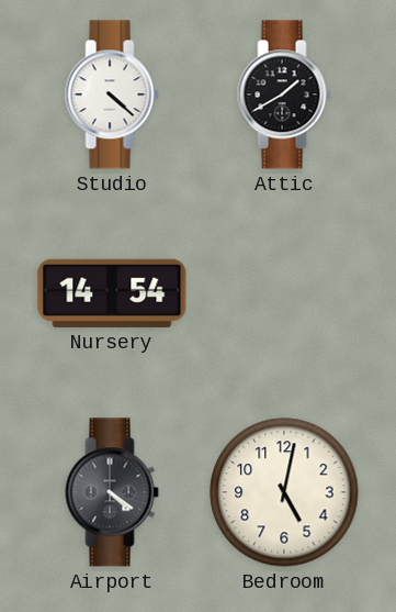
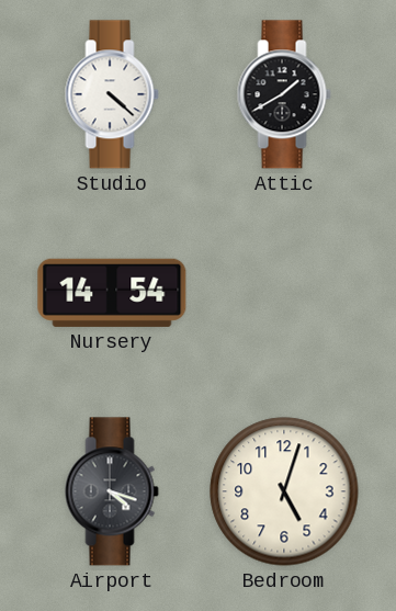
Airport: 4:21 -> 4:18
Bedroom: 5:02 -> 5:03
